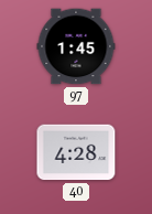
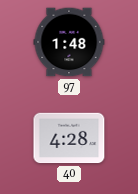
97: 1:45 -> 1:48
